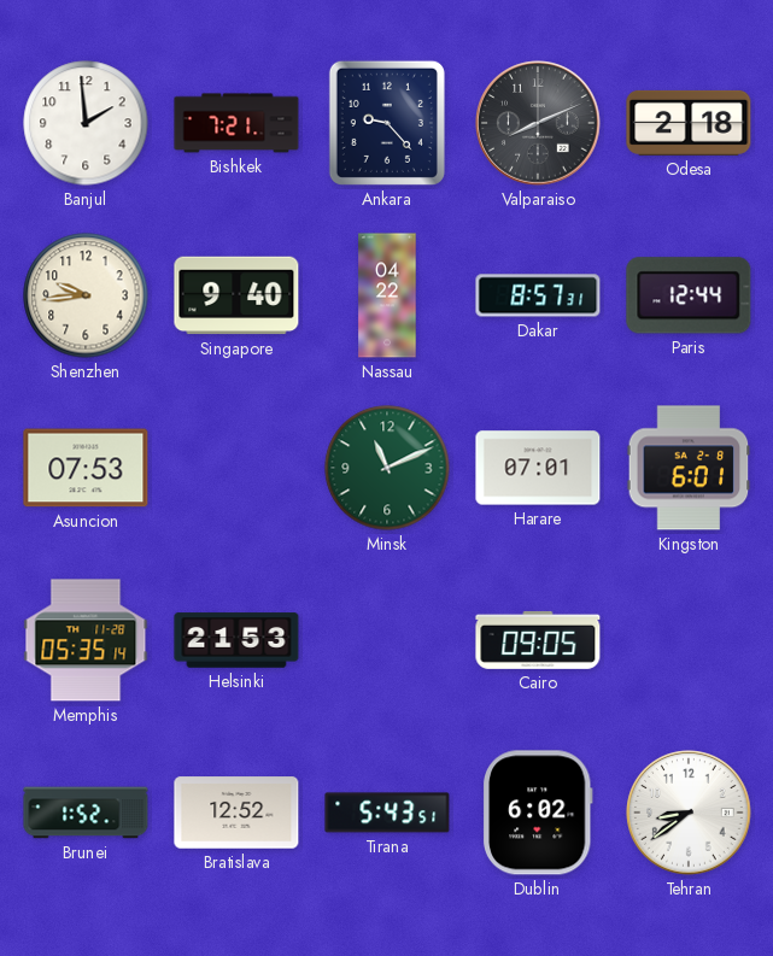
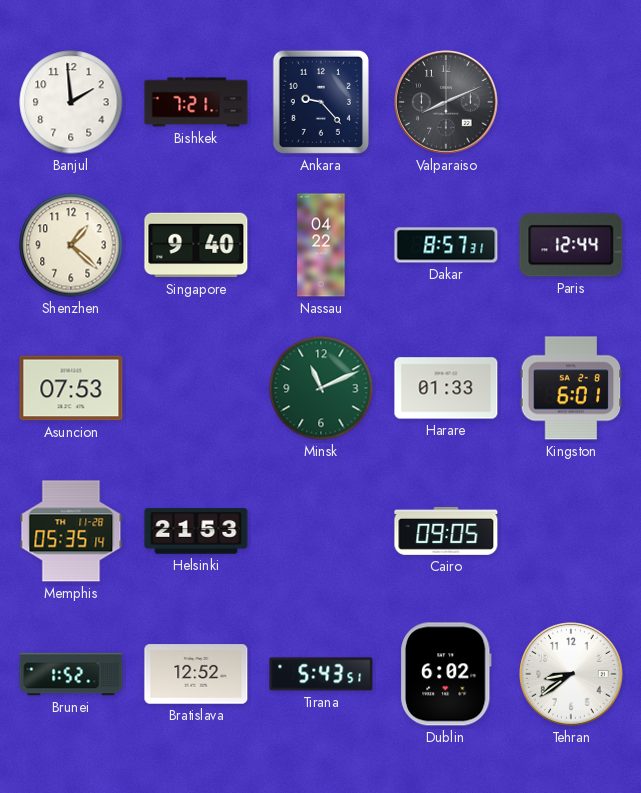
Odesa: 2:18 -> none
Shenzhen: 9:44 -> 1:22
Harare: 07:01 -> 01:33
